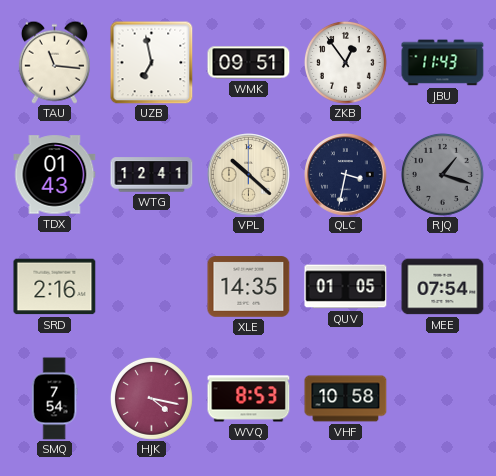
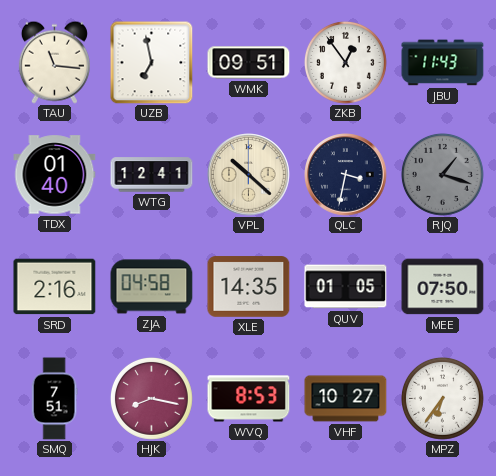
TDX: 01:43 -> 01:40
ZJA: none -> 04:58
MEE: 07:54 -> 07:50
SMQ: 7:54 -> 7:51
HJK: 4:17 -> 8:17
VHF: 10:58 -> 10:27
MPZ: none -> 6:36
